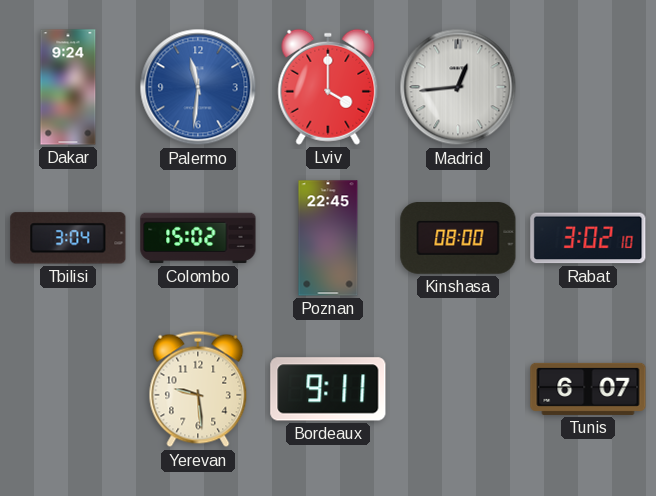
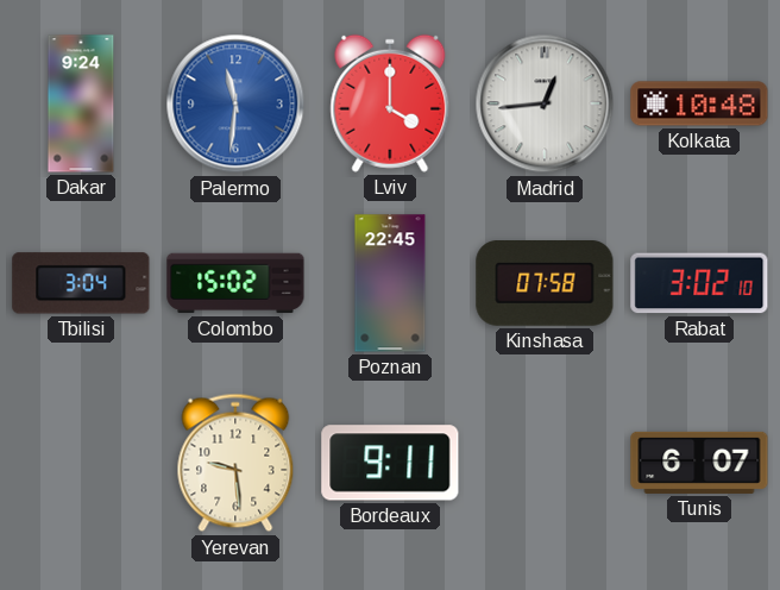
Kolkata: none -> 10:48
Kinshasa: 08:00 -> 07:58
